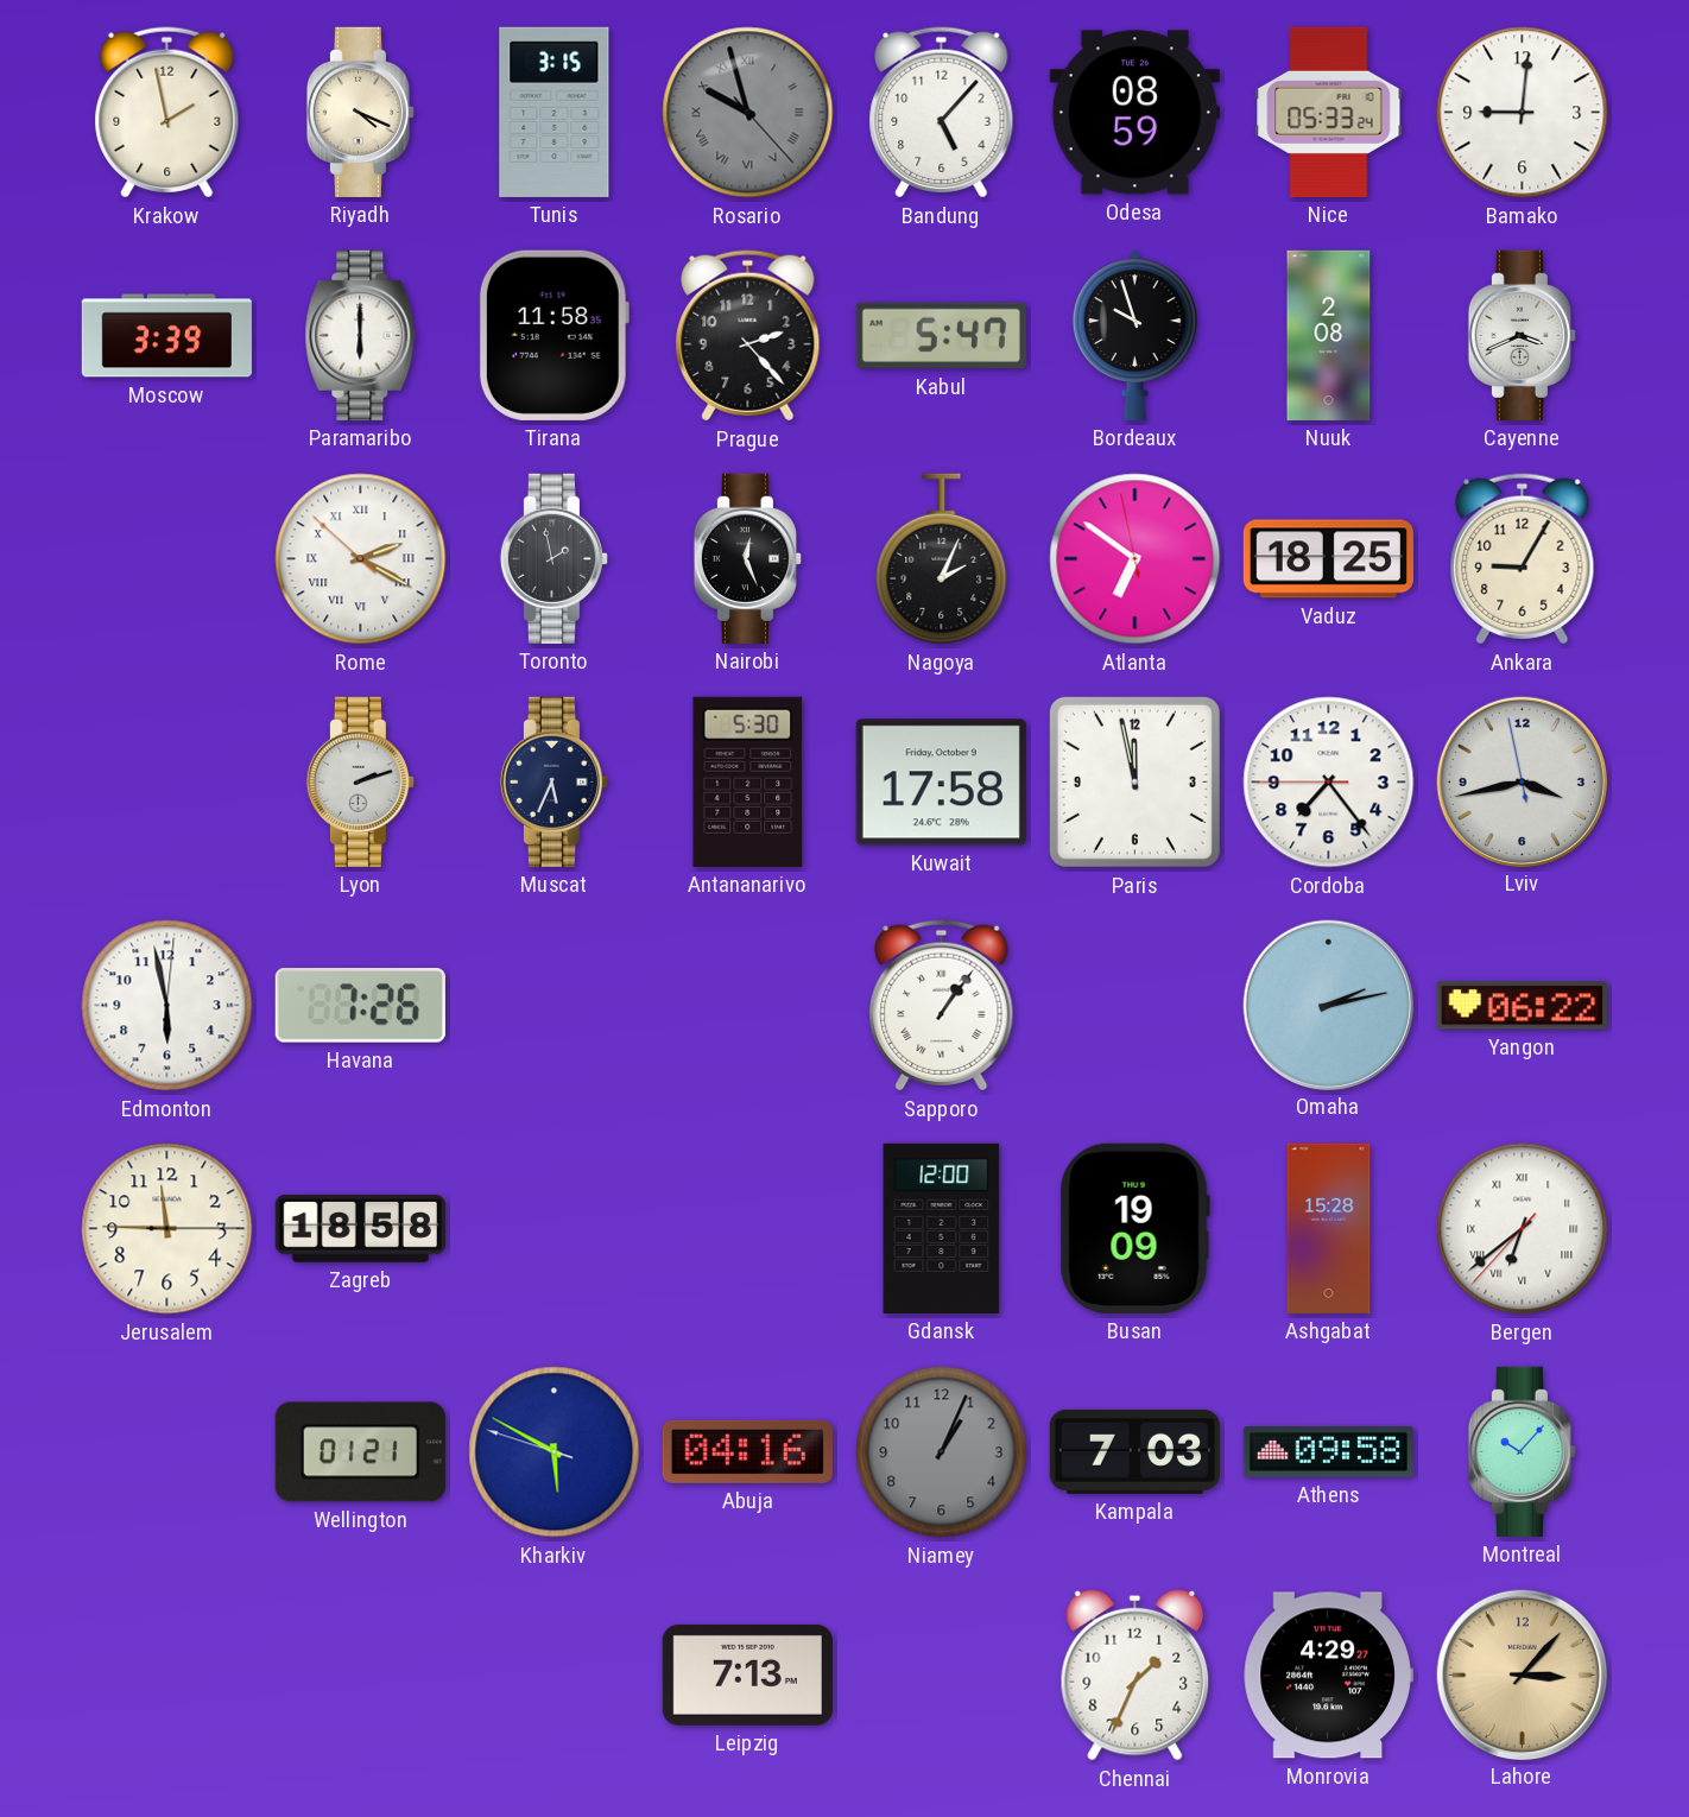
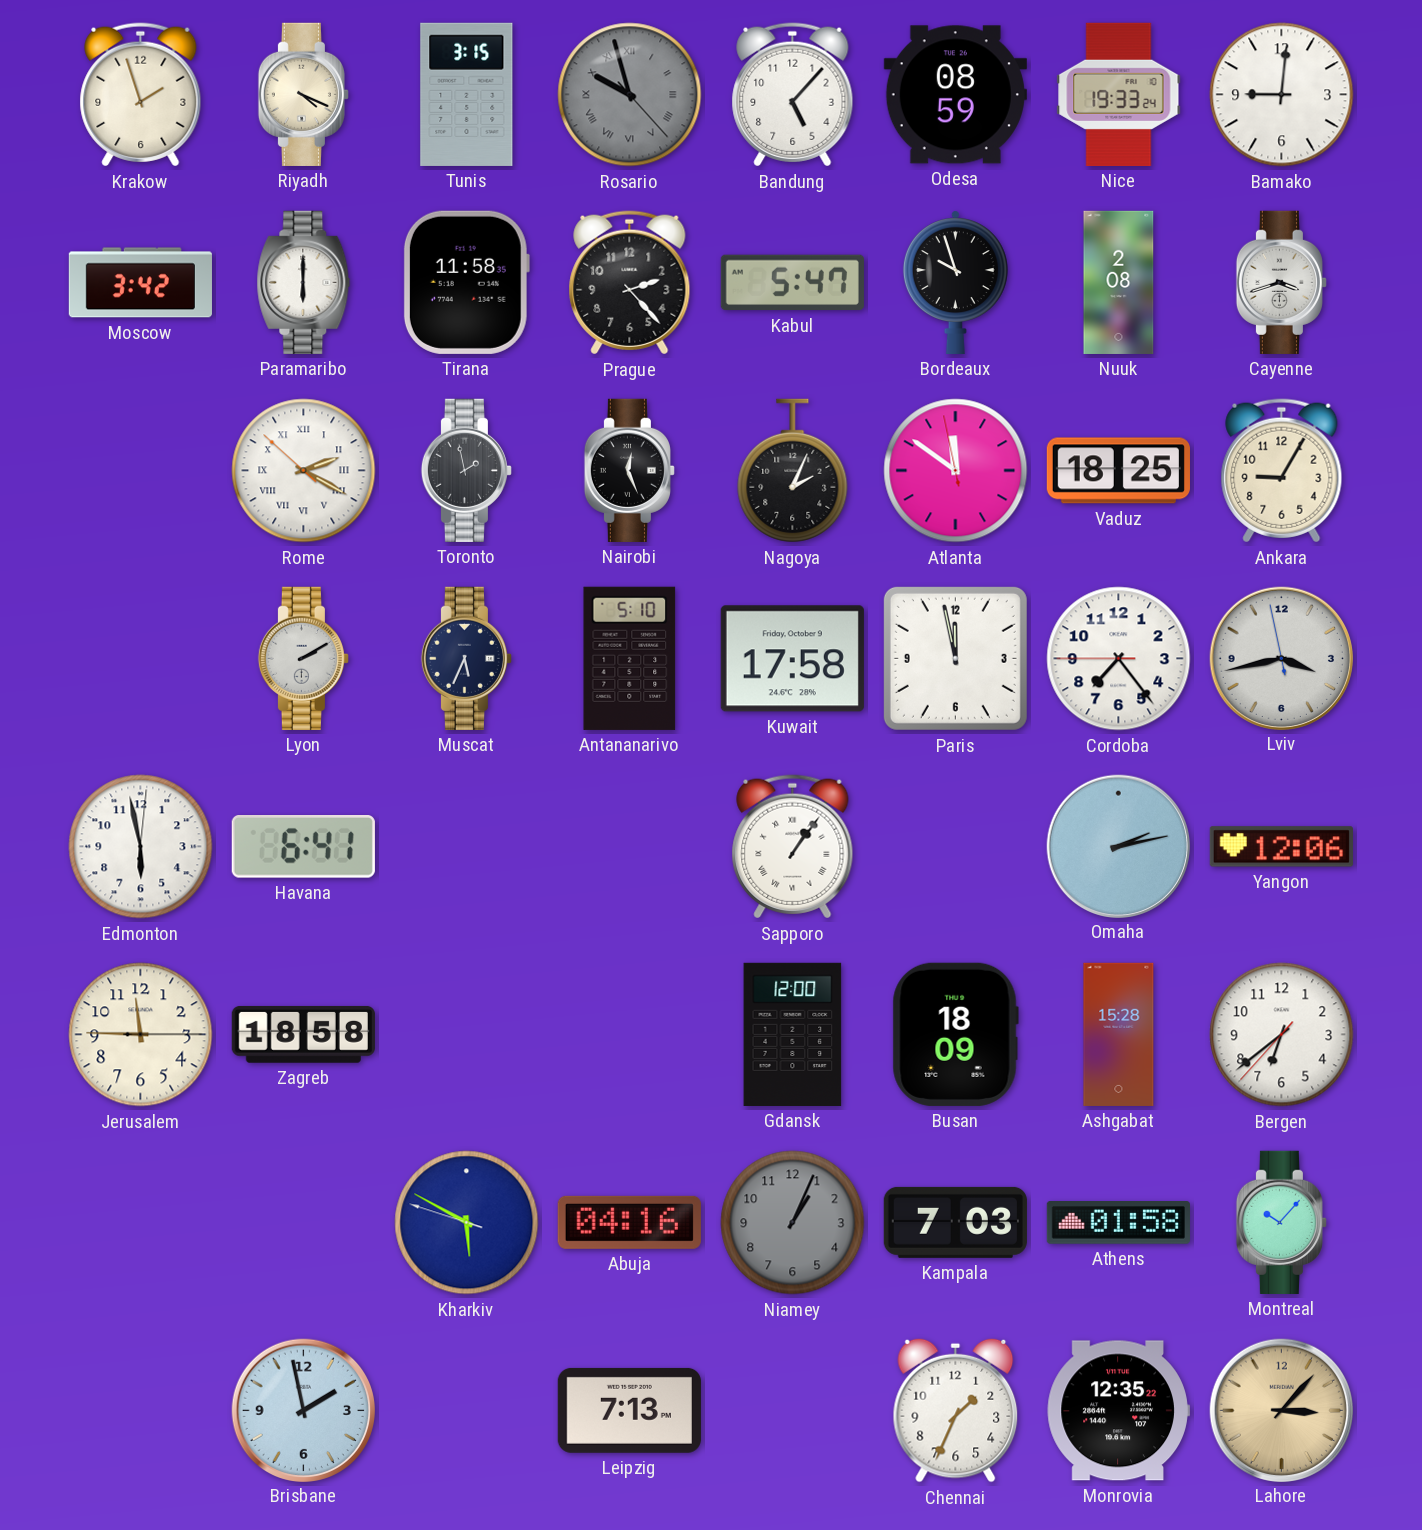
Krakow: 1:58 -> 1:57
Nice: 05:33 -> 19:33
Moscow: 3:39 -> 3:42
Cayenne: 3:41 -> 3:42
Atlanta: 6:50 -> 11:50
Lyon: 2:12 -> 2:10
Antananarivo: 5:30 -> 5:10
Havana: 7:26 -> 6:41
Yangon: 06:22 -> 12:06
Busan: 19:09 -> 18:09
Bergen numerals: Roman -> Arabic
Wellington: 01:21 -> none
Athens: 09:58 -> 01:58
Brisbane: none -> 1:58
Monrovia: 4:29 -> 12:35
